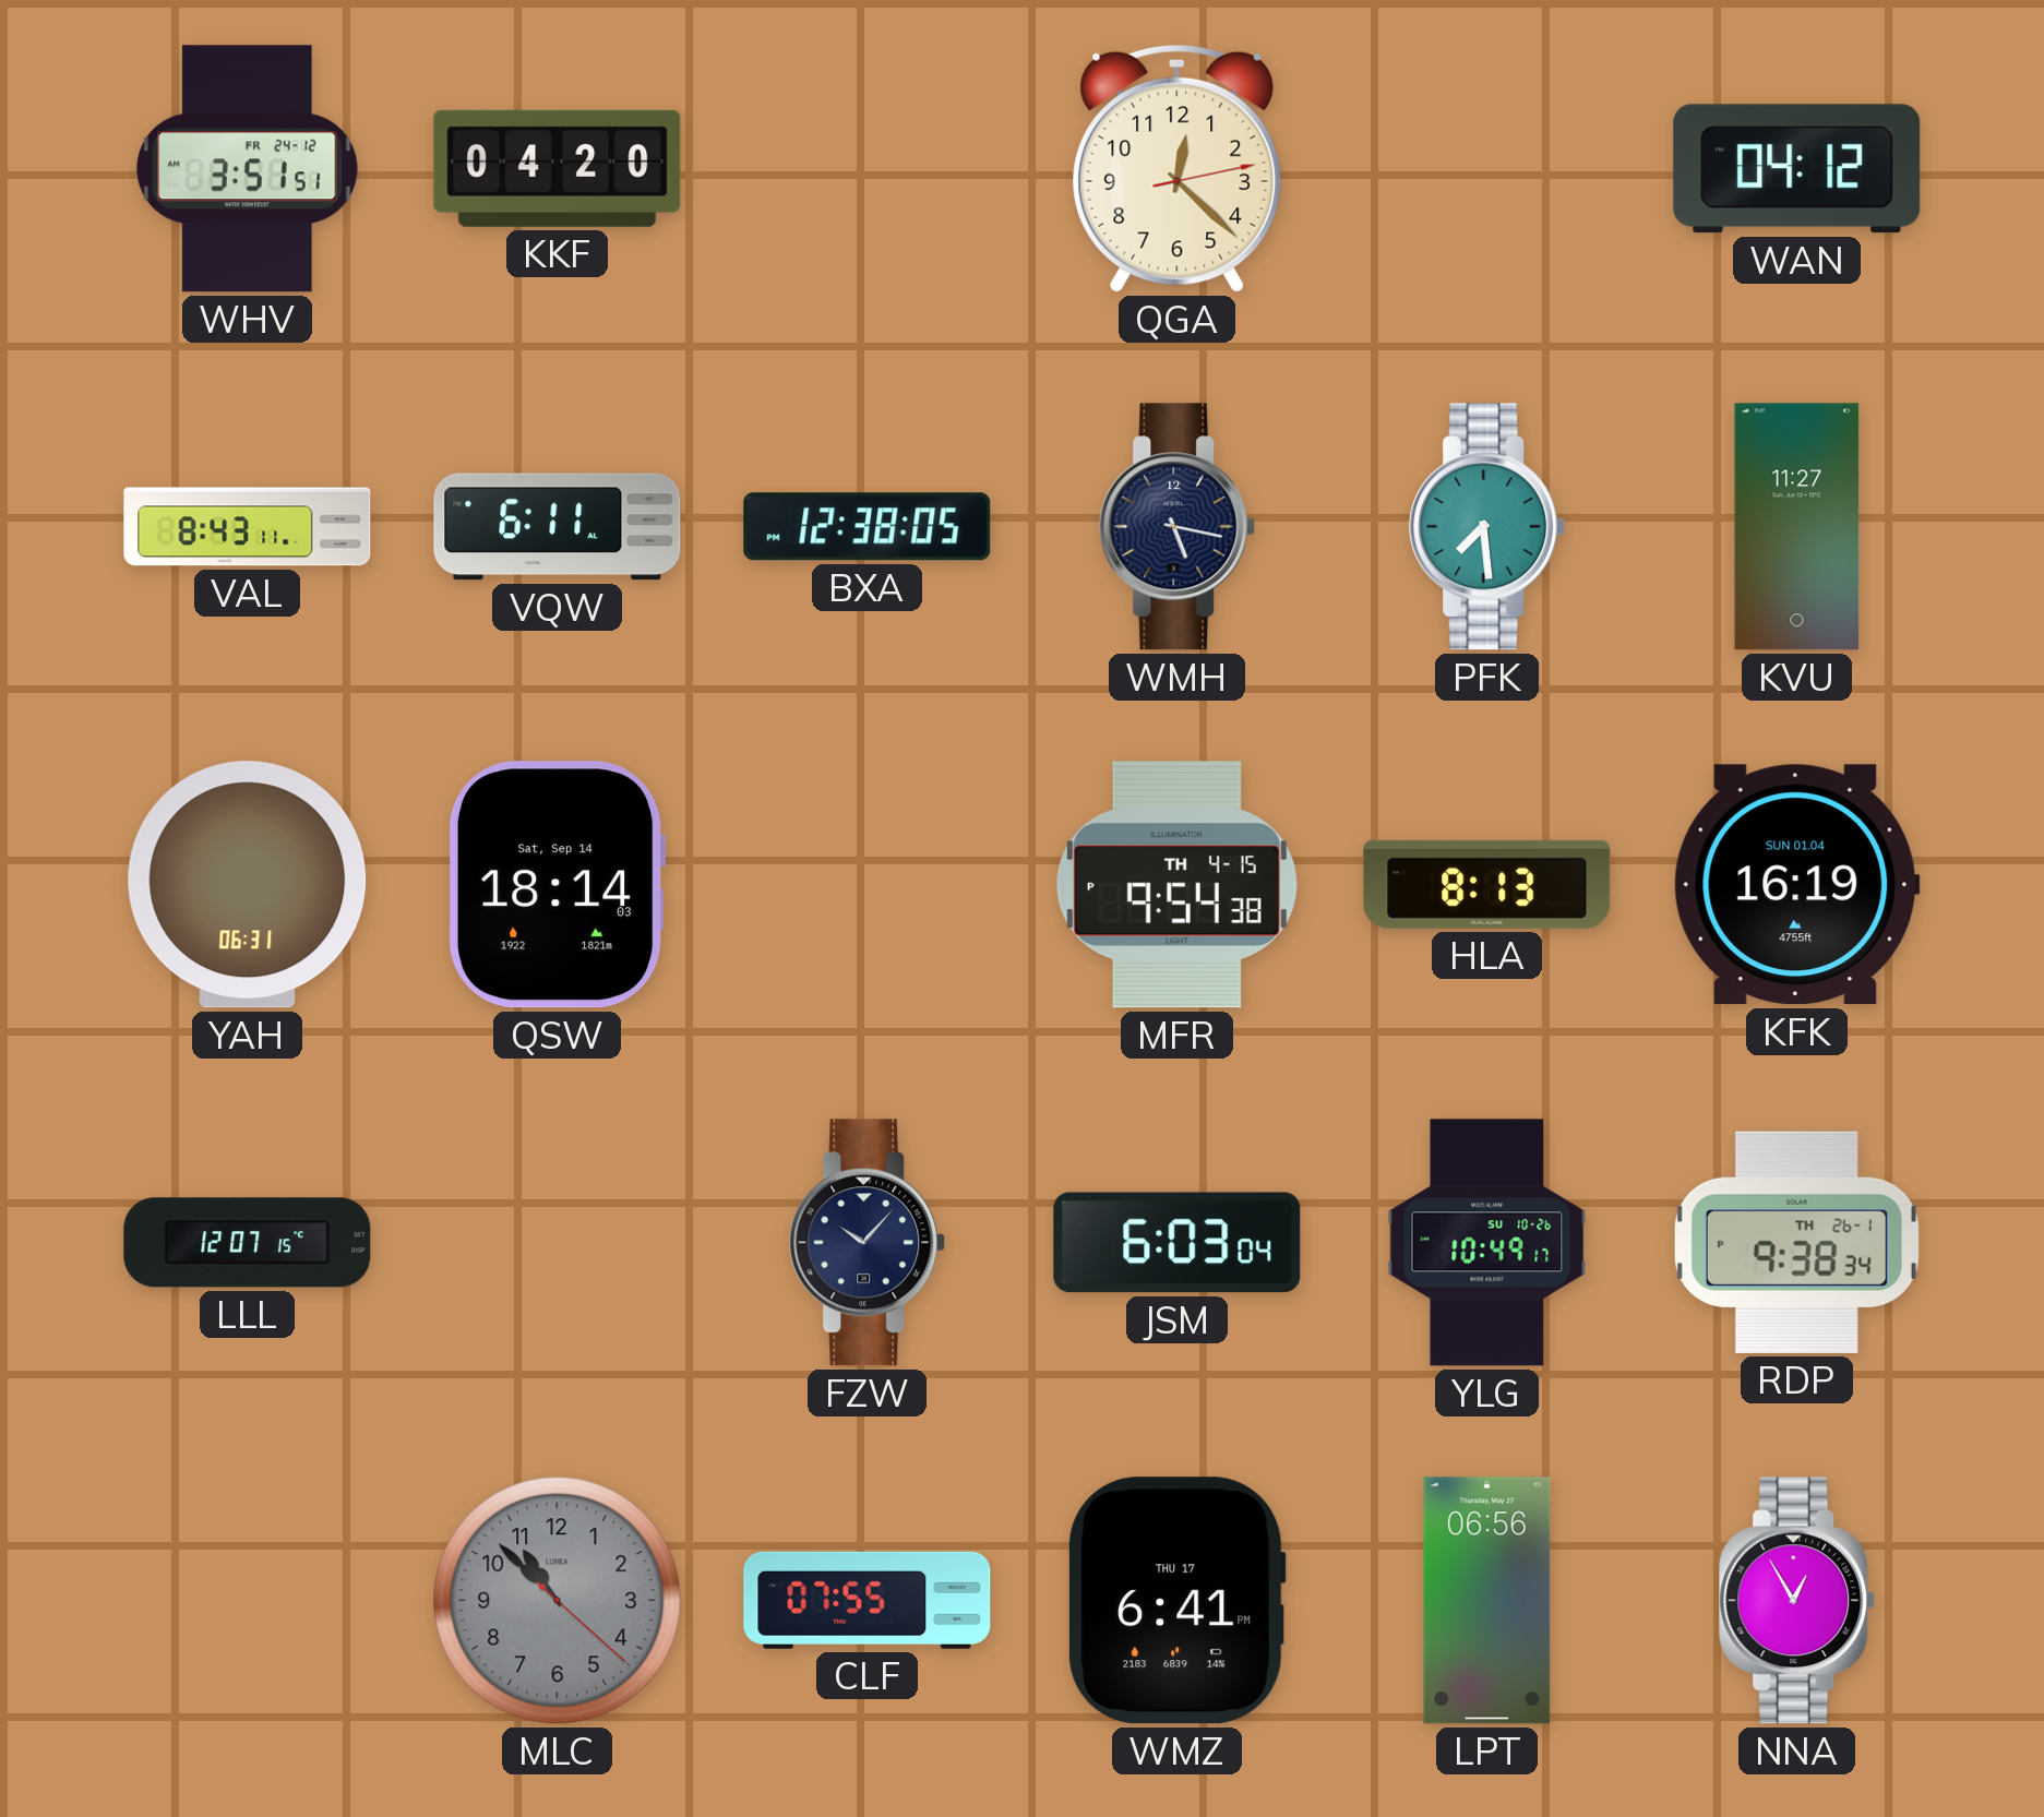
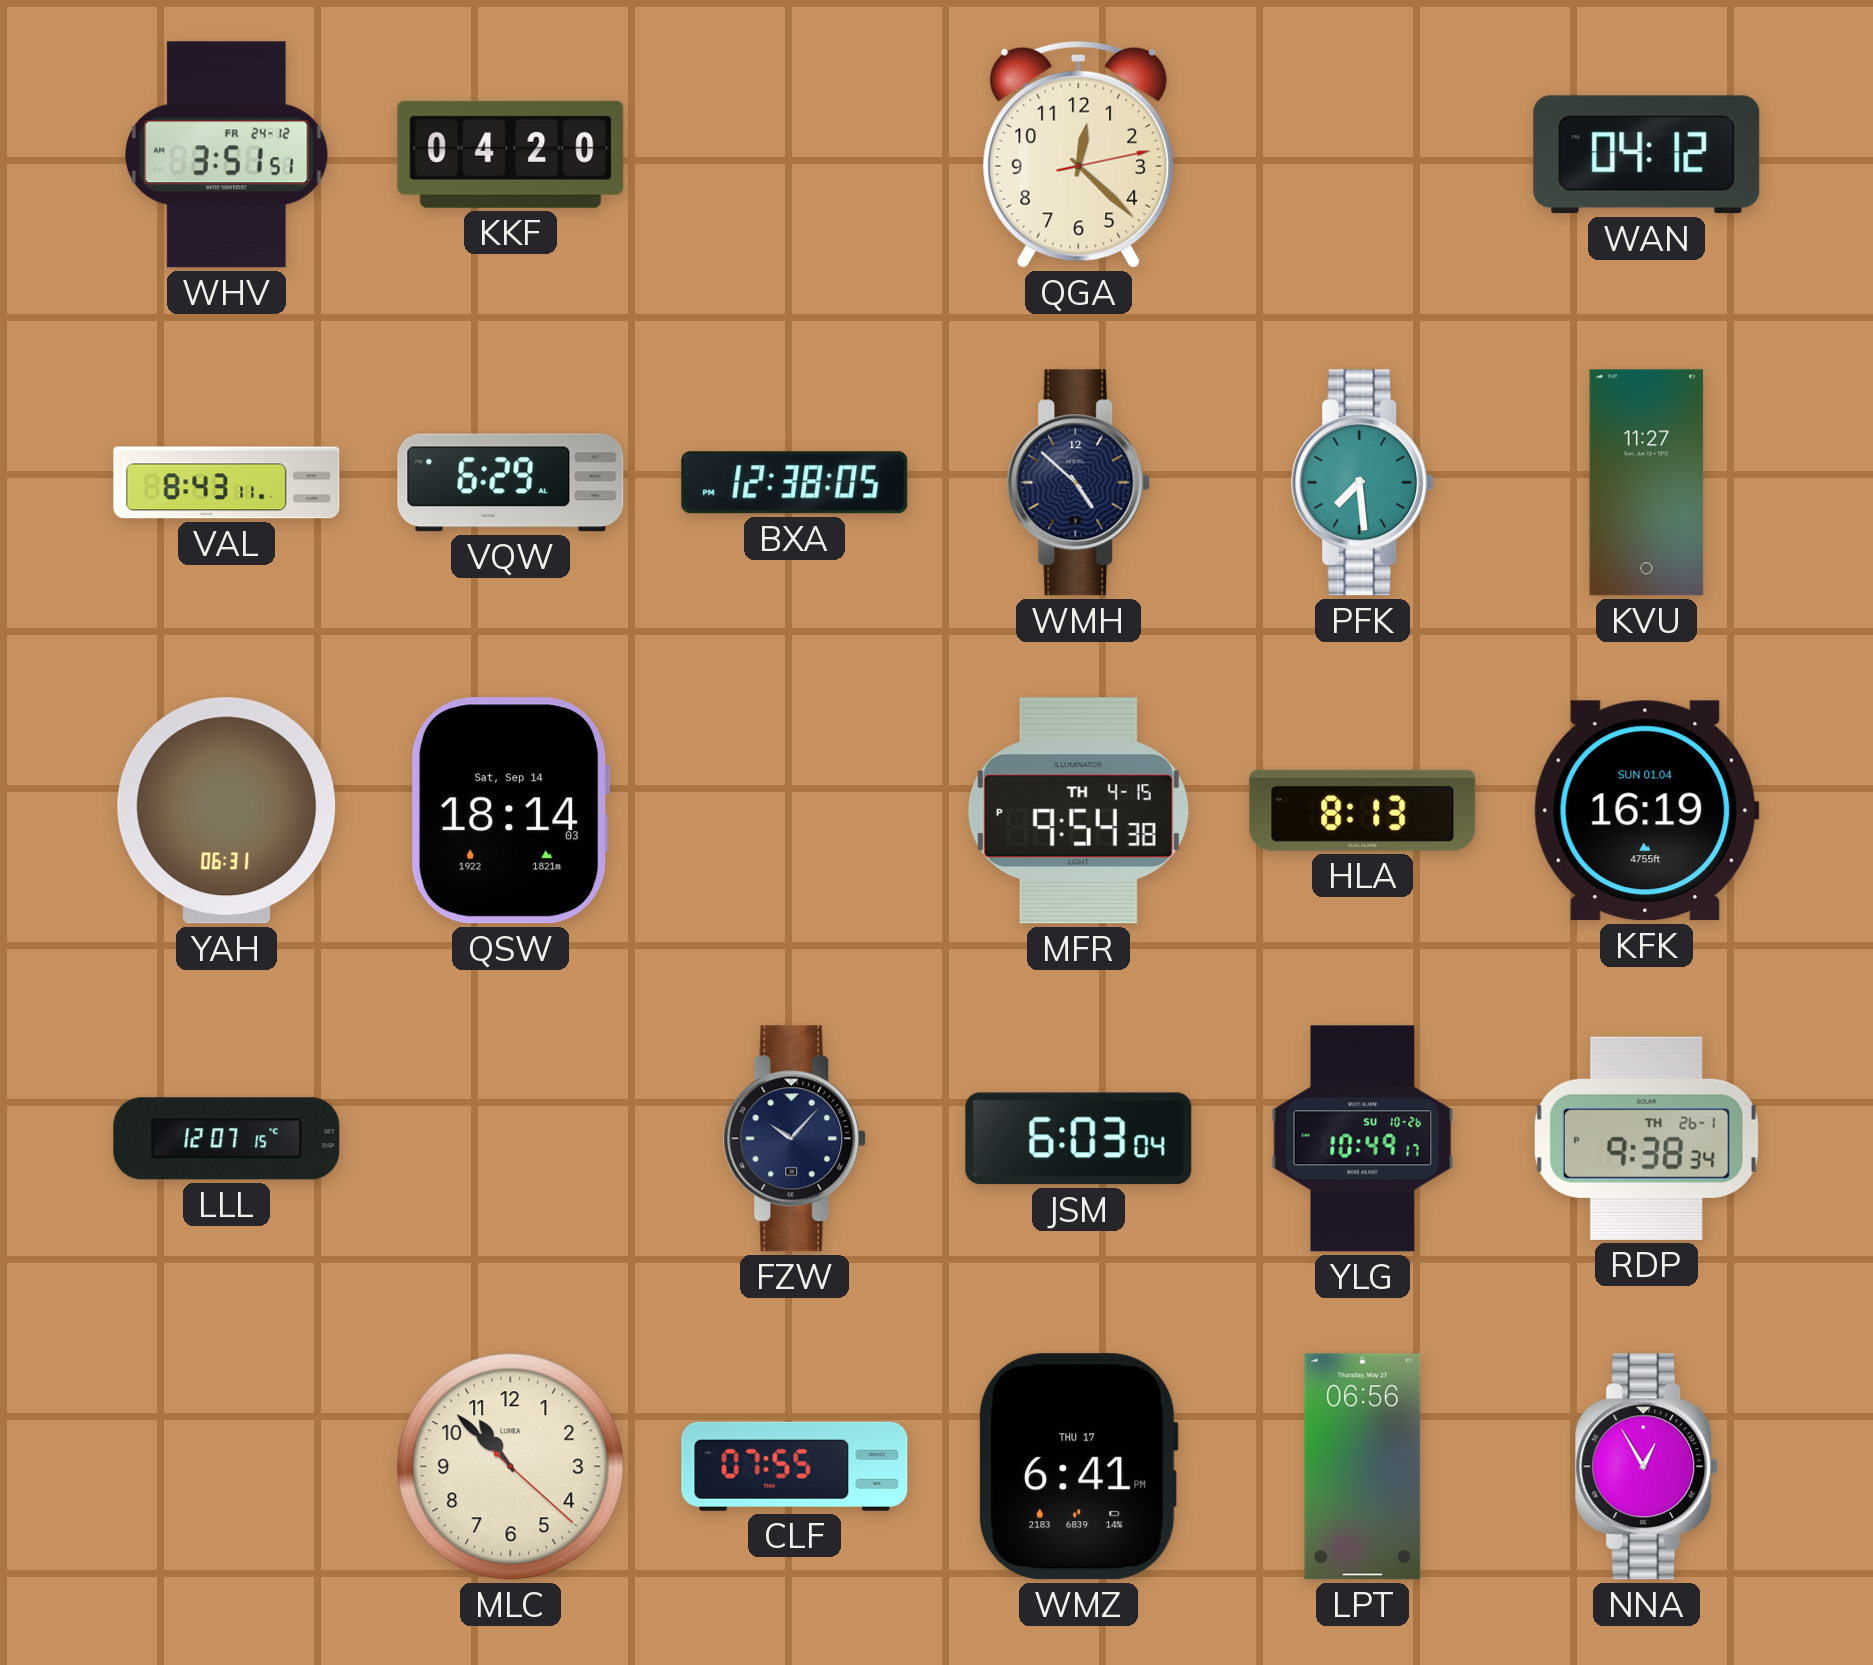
VQW: 6:11 -> 6:29
WMH: 5:17 -> 4:52
MLC dial: grey -> cream
